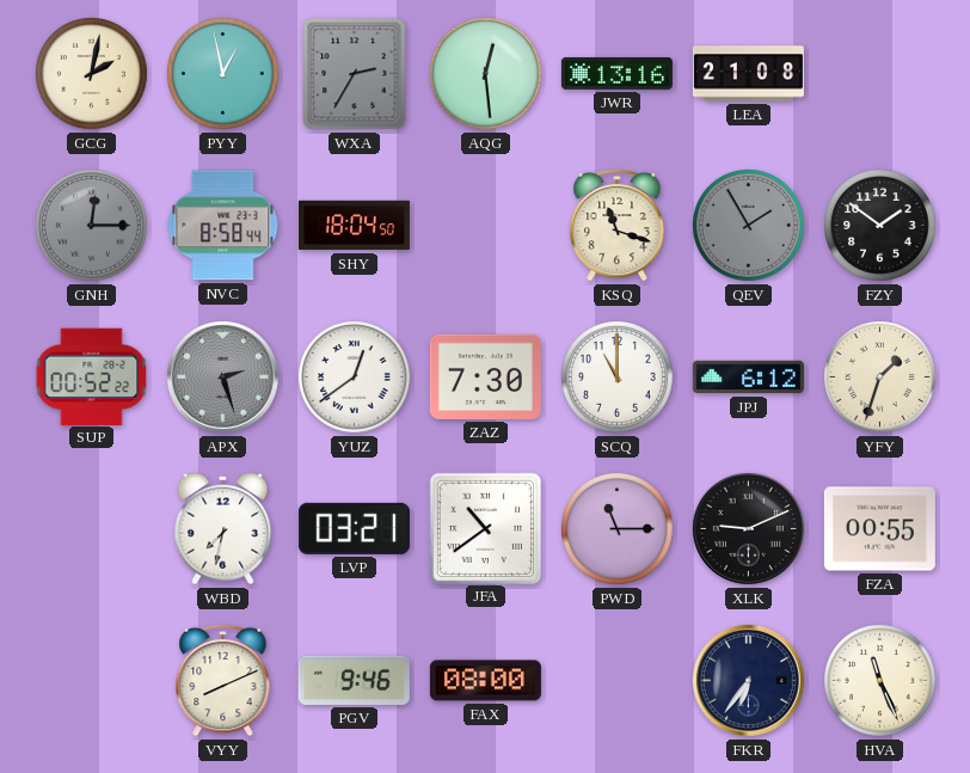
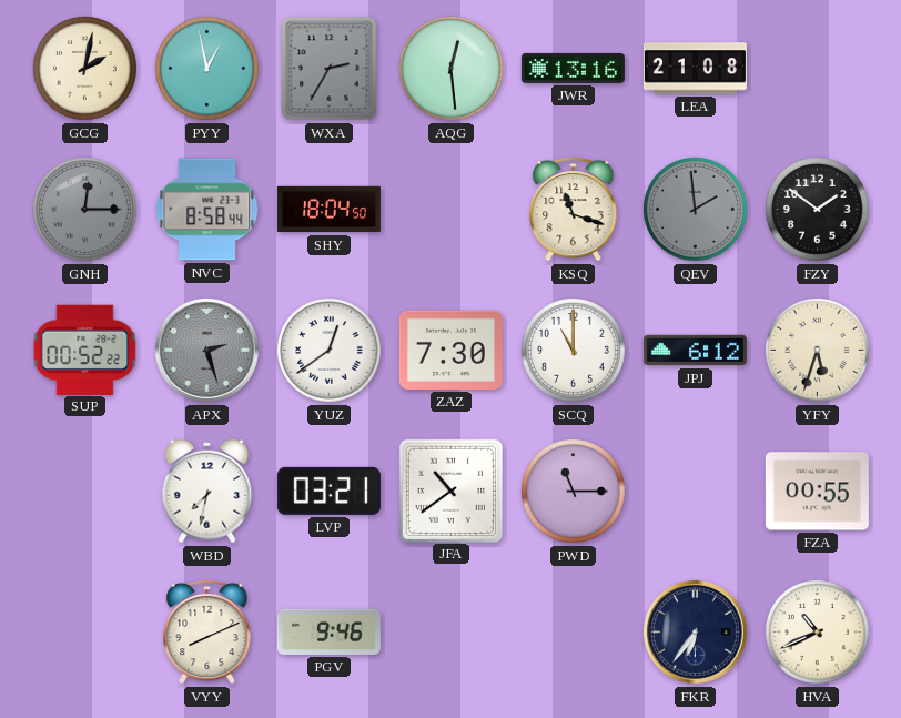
QEV: 1:55 -> 1:59
YFY: 1:33 -> 5:33
XLK: 9:11 -> none
FAX: 08:00 -> none
HVA: 11:26 -> 10:41
